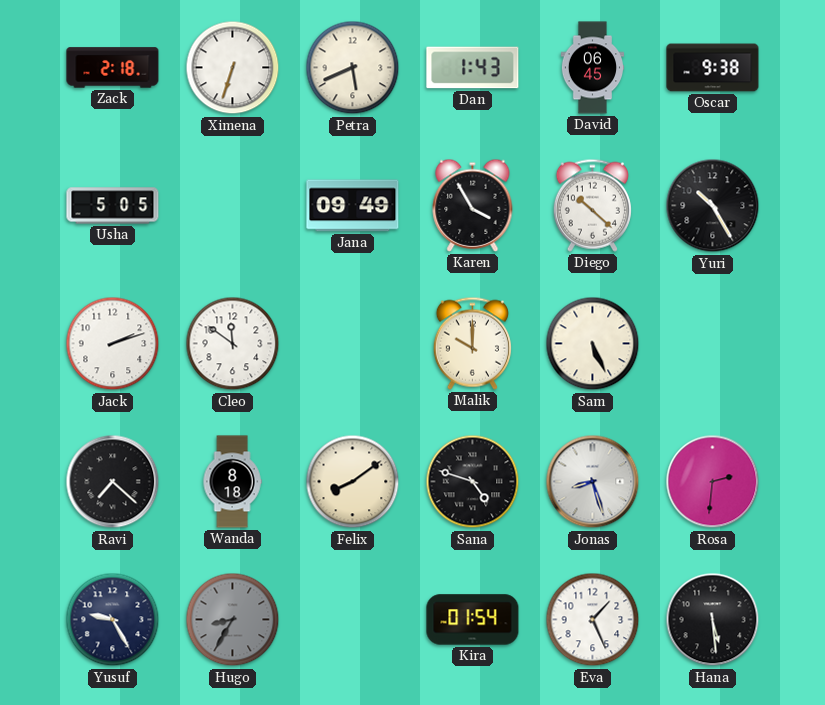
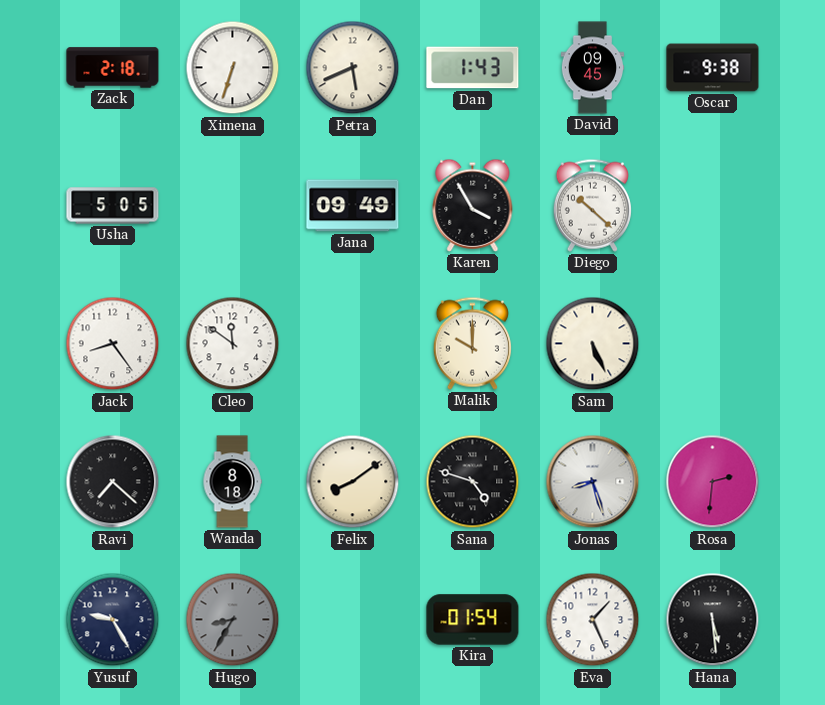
David: 06:45 -> 09:45
Yuri: 10:25 -> none
Jack: 2:12 -> 8:24
